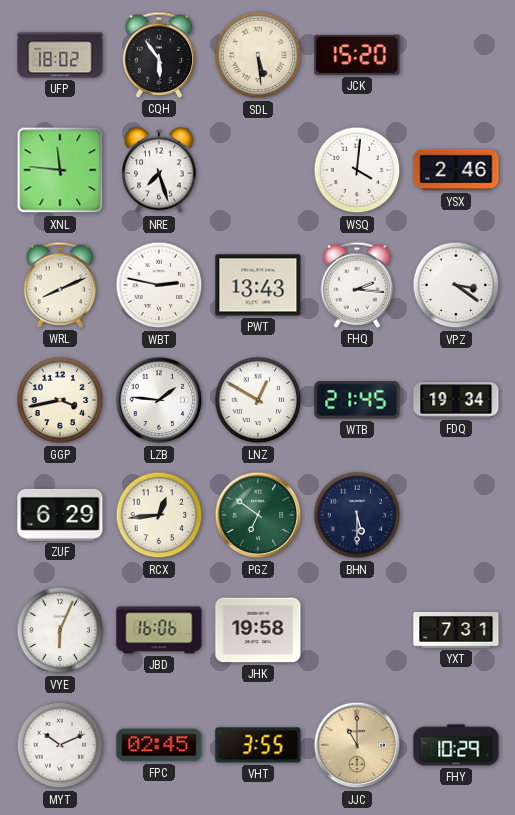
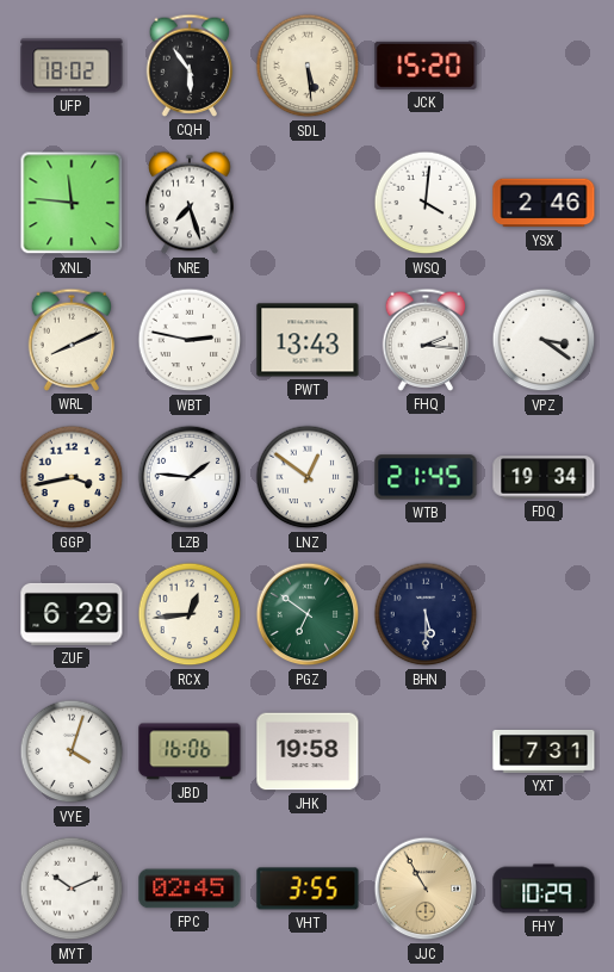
LNZ: 12:50 -> 12:51
VYE: 6:04 -> 4:03
JJC: 11:00 -> 10:55
